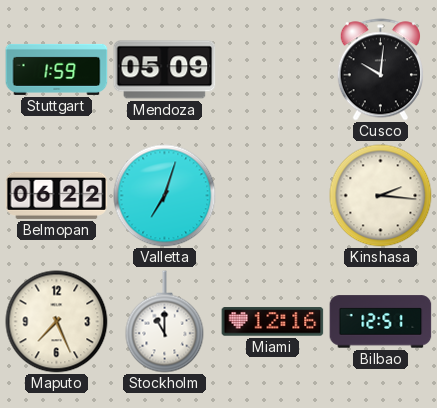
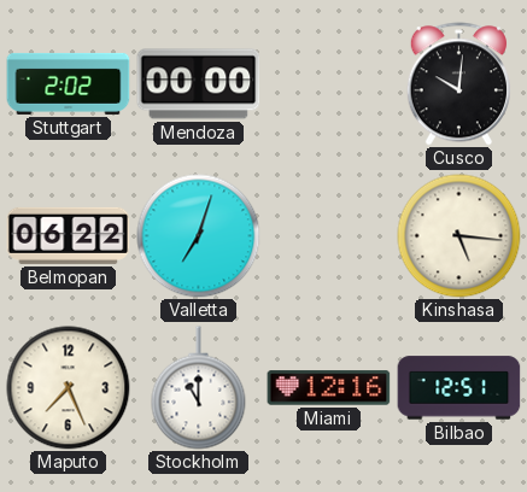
Stuttgart: 1:59 -> 2:02
Mendoza: 05:09 -> 00:00
Kinshasa: 2:16 -> 5:16
